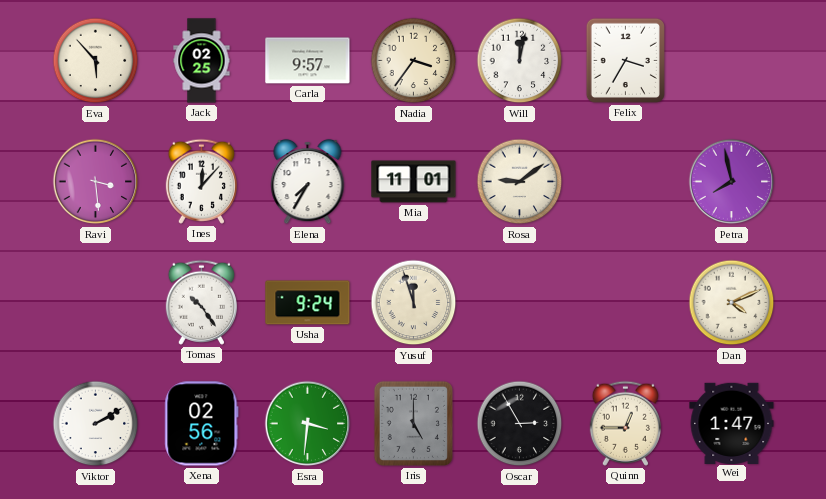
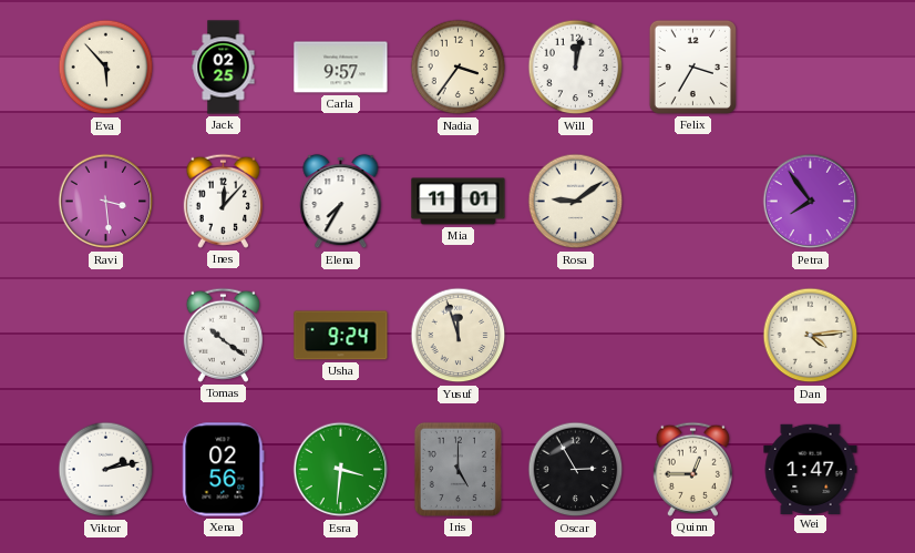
Petra: 7:58 -> 7:54
Tomas: 10:24 -> 10:21
Dan: 4:11 -> 4:14
Viktor: 2:10 -> 2:13
